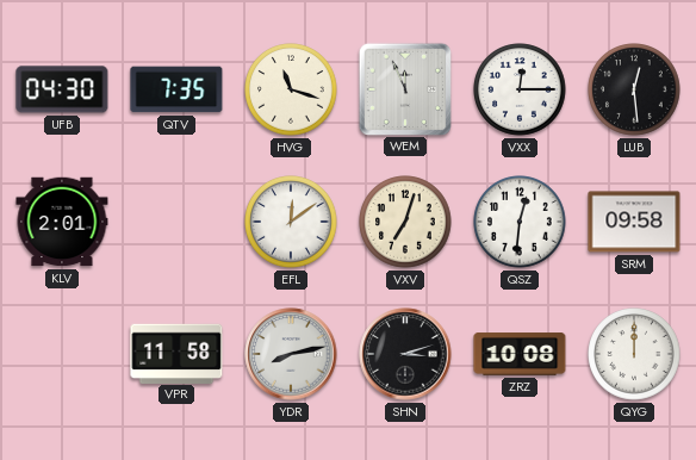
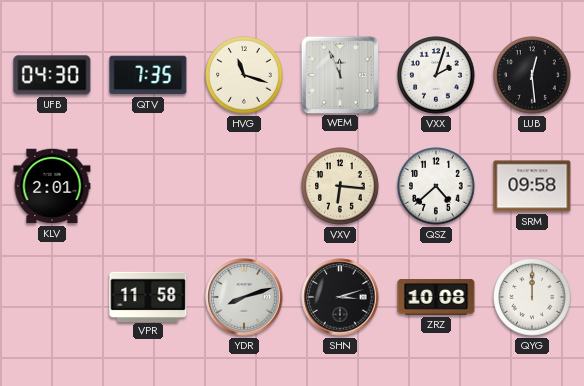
VXX: 12:15 -> 2:03
EFL: 12:09 -> none
VXV: 7:03 -> 6:16
QSZ: 12:31 -> 4:38
YDR: 8:13 -> 8:12
